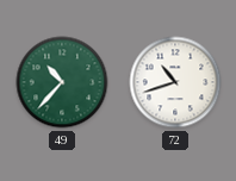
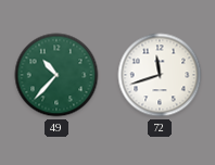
72: 10:42 -> 11:42
